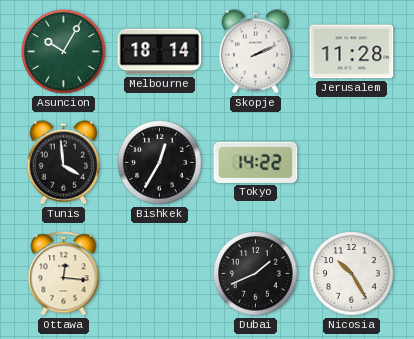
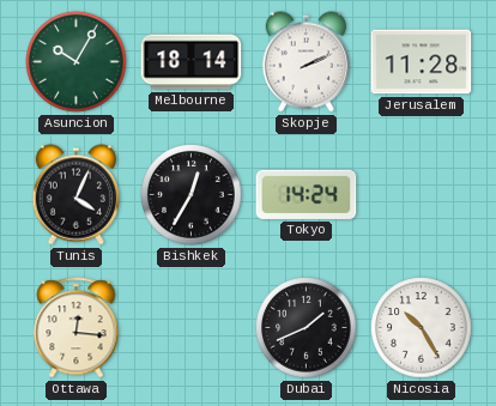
Tunis: 3:59 -> 4:04
Tokyo: 14:22 -> 14:24
